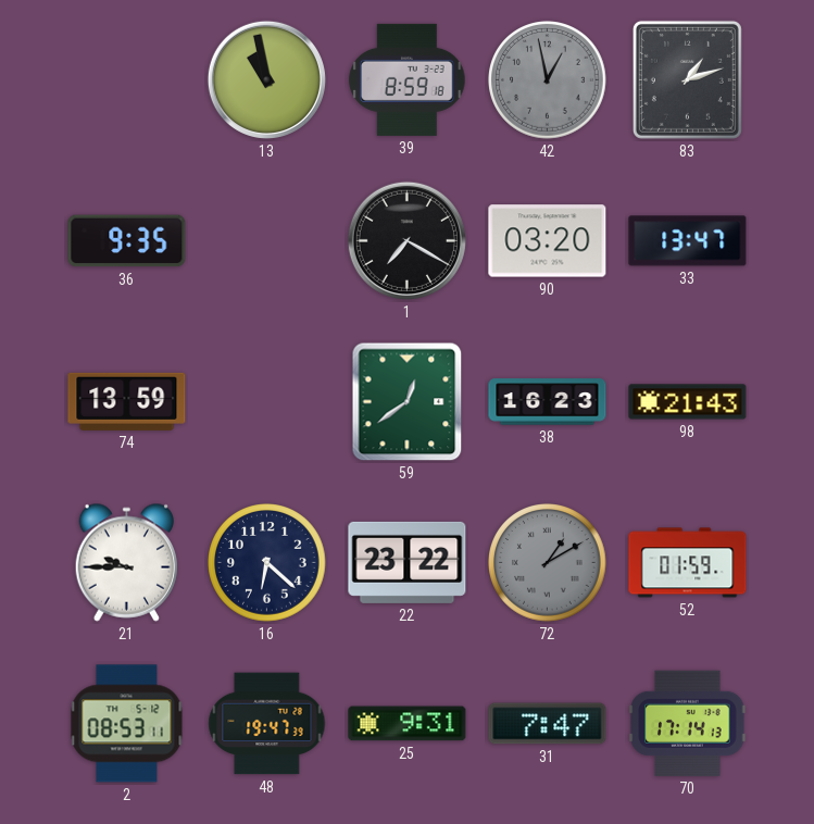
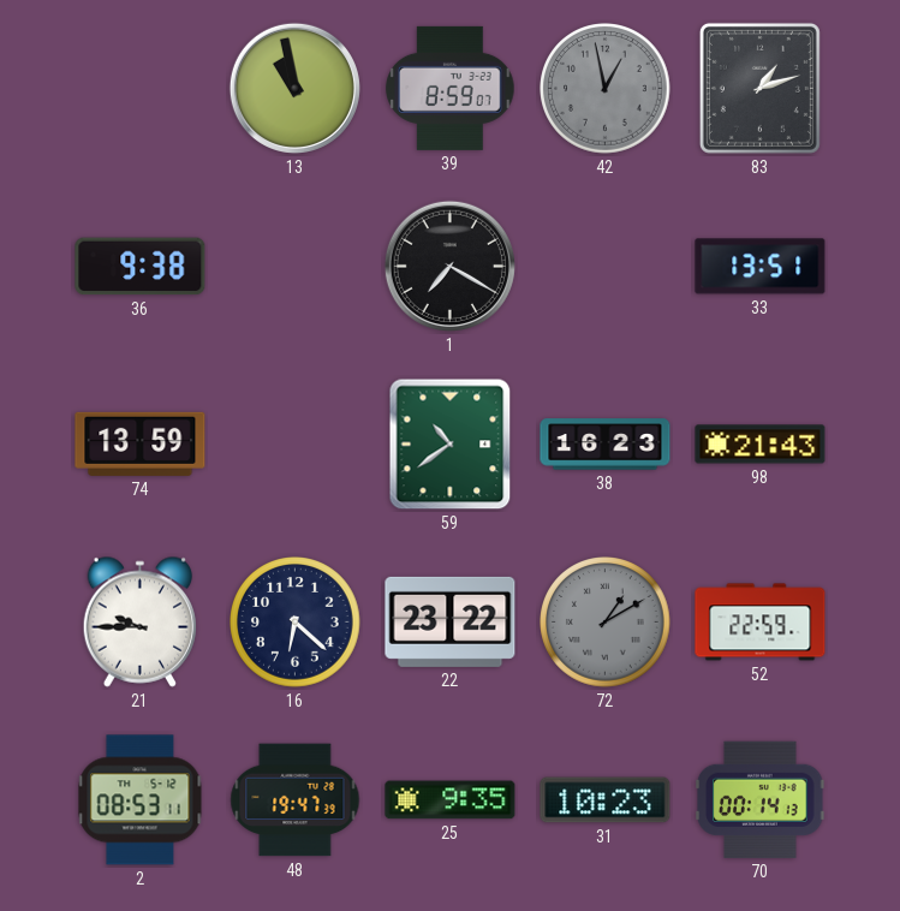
39: 8:59:18 -> 8:59:07
36: 9:35 -> 9:38
90: 03:20 -> none
33: 13:47 -> 13:51
59: 12:39 -> 10:39
52: 01:59 -> 22:59
25: 9:31 -> 9:35
31: 7:47 -> 10:23
70: 17:14 -> 00:14
